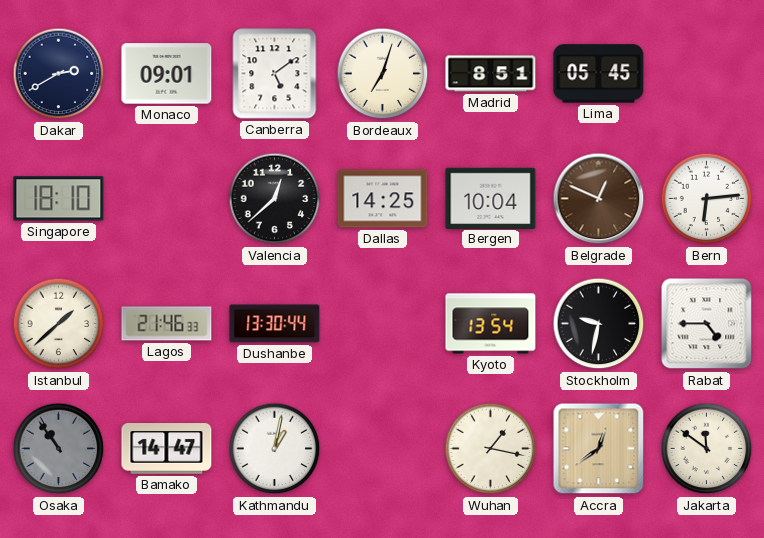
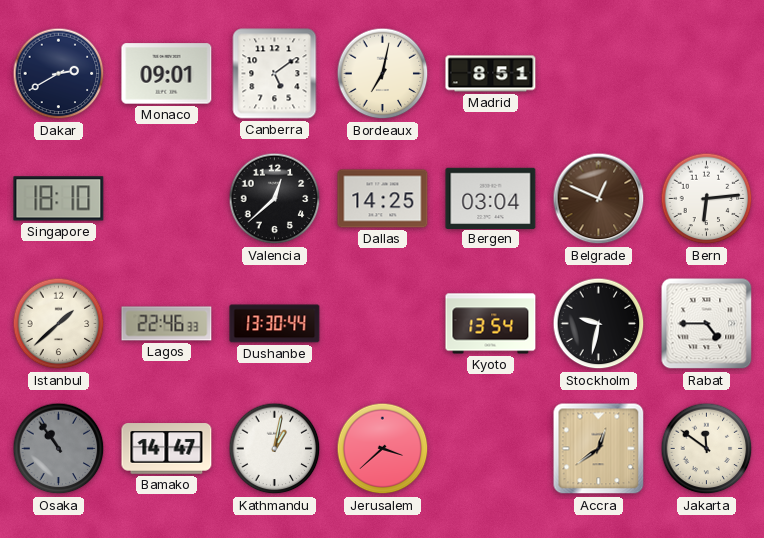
Bordeaux: 7:03 -> 7:02
Lima: 05:45 -> none
Bergen: 10:04 -> 03:04
Lagos: 21:46 -> 22:46
Jerusalem: none -> 3:38
Wuhan: 1:17 -> none
